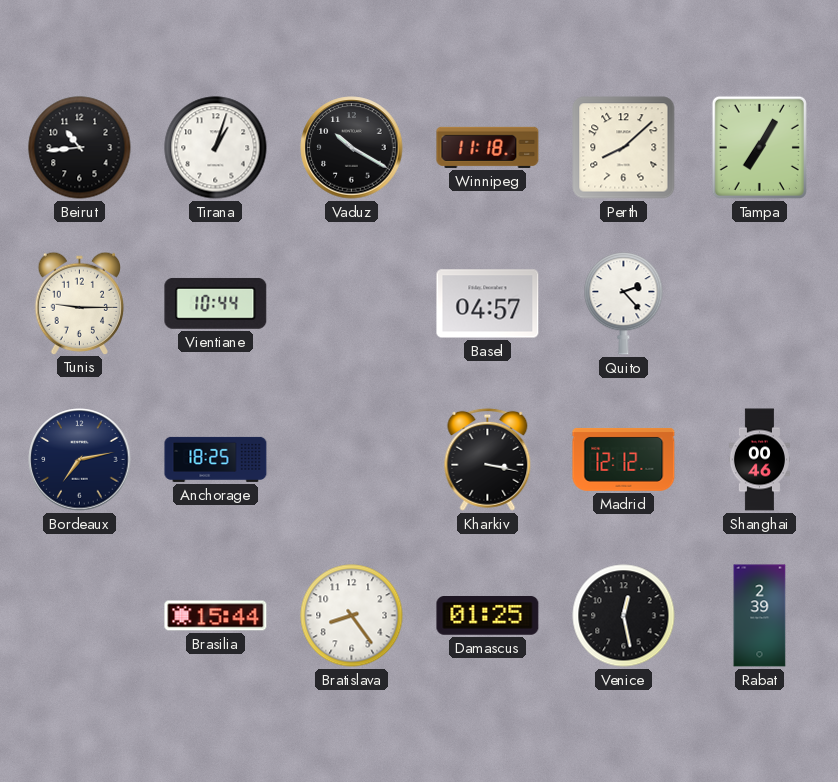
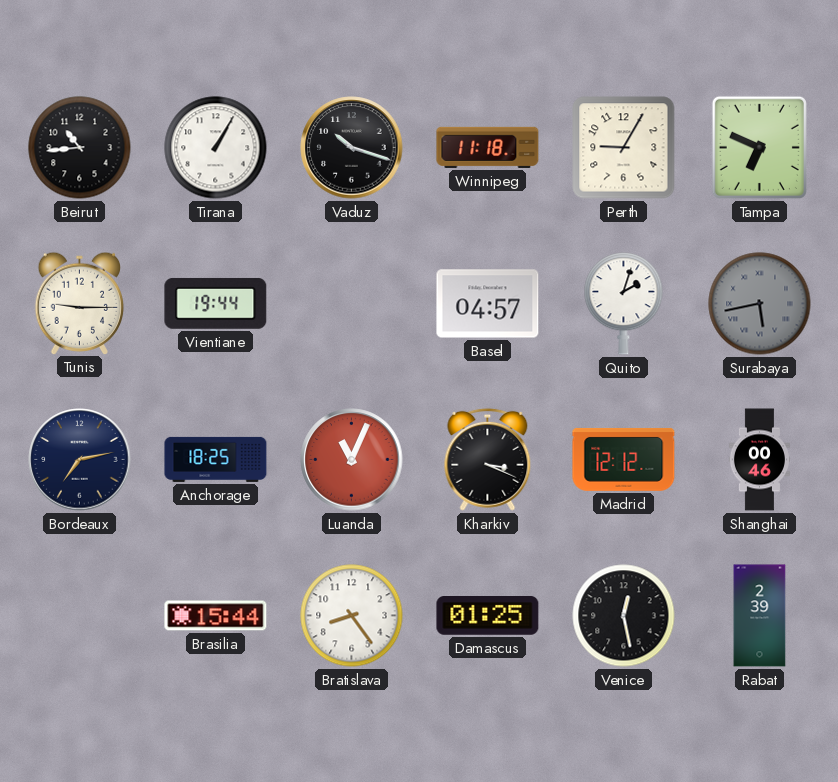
Tirana: 1:03 -> 1:05
Vaduz: 10:20 -> 10:18
Perth: 8:08 -> 9:05
Tampa: 7:05 -> 6:49
Vientiane: 10:44 -> 19:44
Quito: 2:23 -> 2:03
Surabaya: none -> 5:43
Luanda: none -> 11:04
Kharkiv: 3:17 -> 3:19
